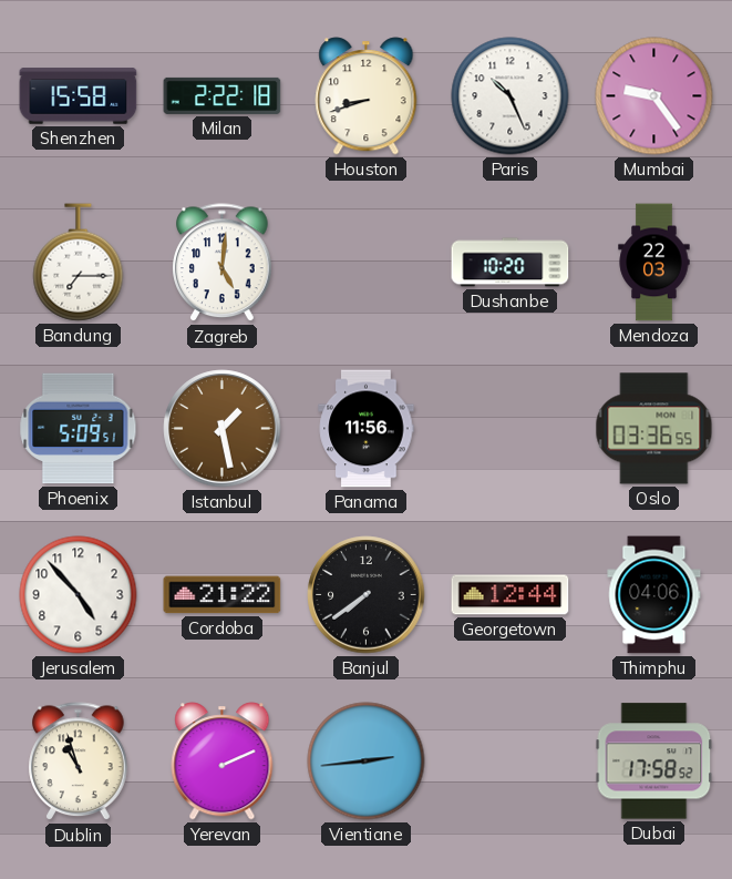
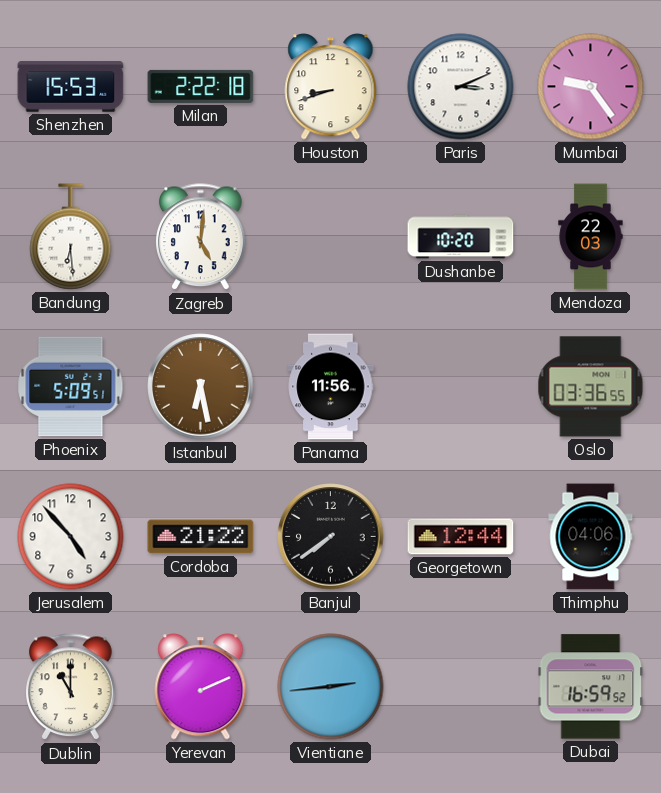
Shenzhen: 15:58 -> 15:53
Paris: 10:26 -> 3:11
Bandung: 7:15 -> 6:29
Istanbul: 1:28 -> 6:28
Dublin: 10:57 -> 11:00
Dubai: 17:58 -> 16:59
